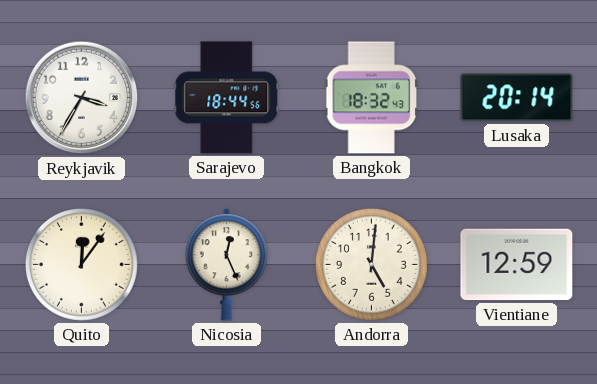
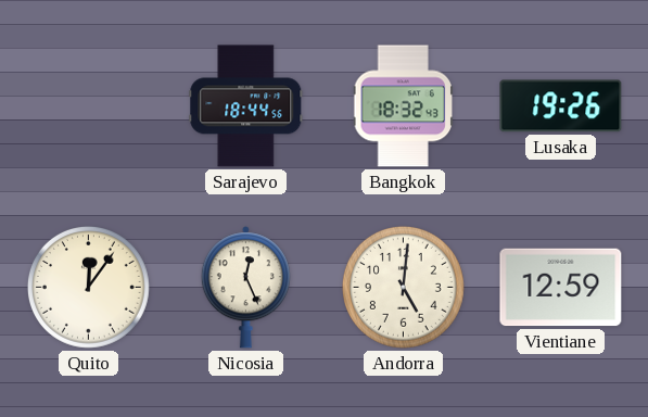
Reykjavik: 3:35 -> none
Lusaka: 20:14 -> 19:26
